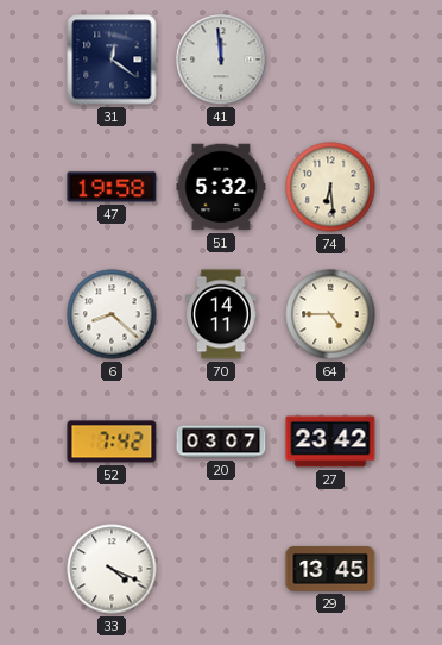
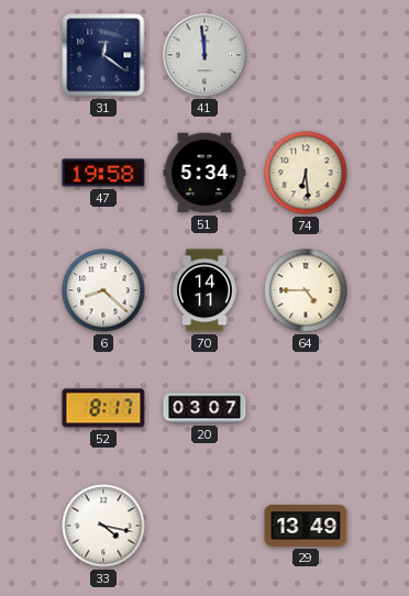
51: 5:32 -> 5:34
52: 7:42 -> 8:17
27: 23:42 -> none
33: 4:19 -> 4:17
29: 13:45 -> 13:49
